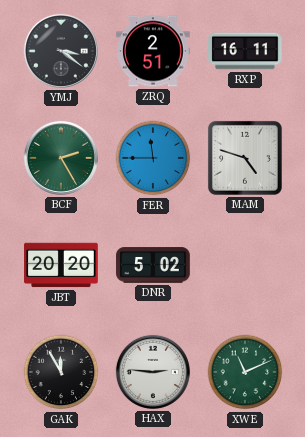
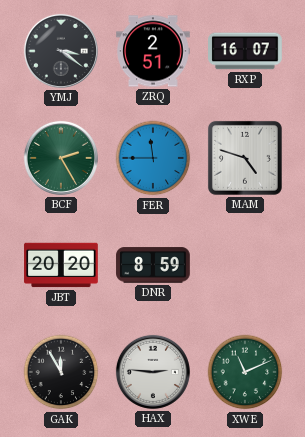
RXP: 16:11 -> 16:07
DNR: 5:02 -> 8:59
